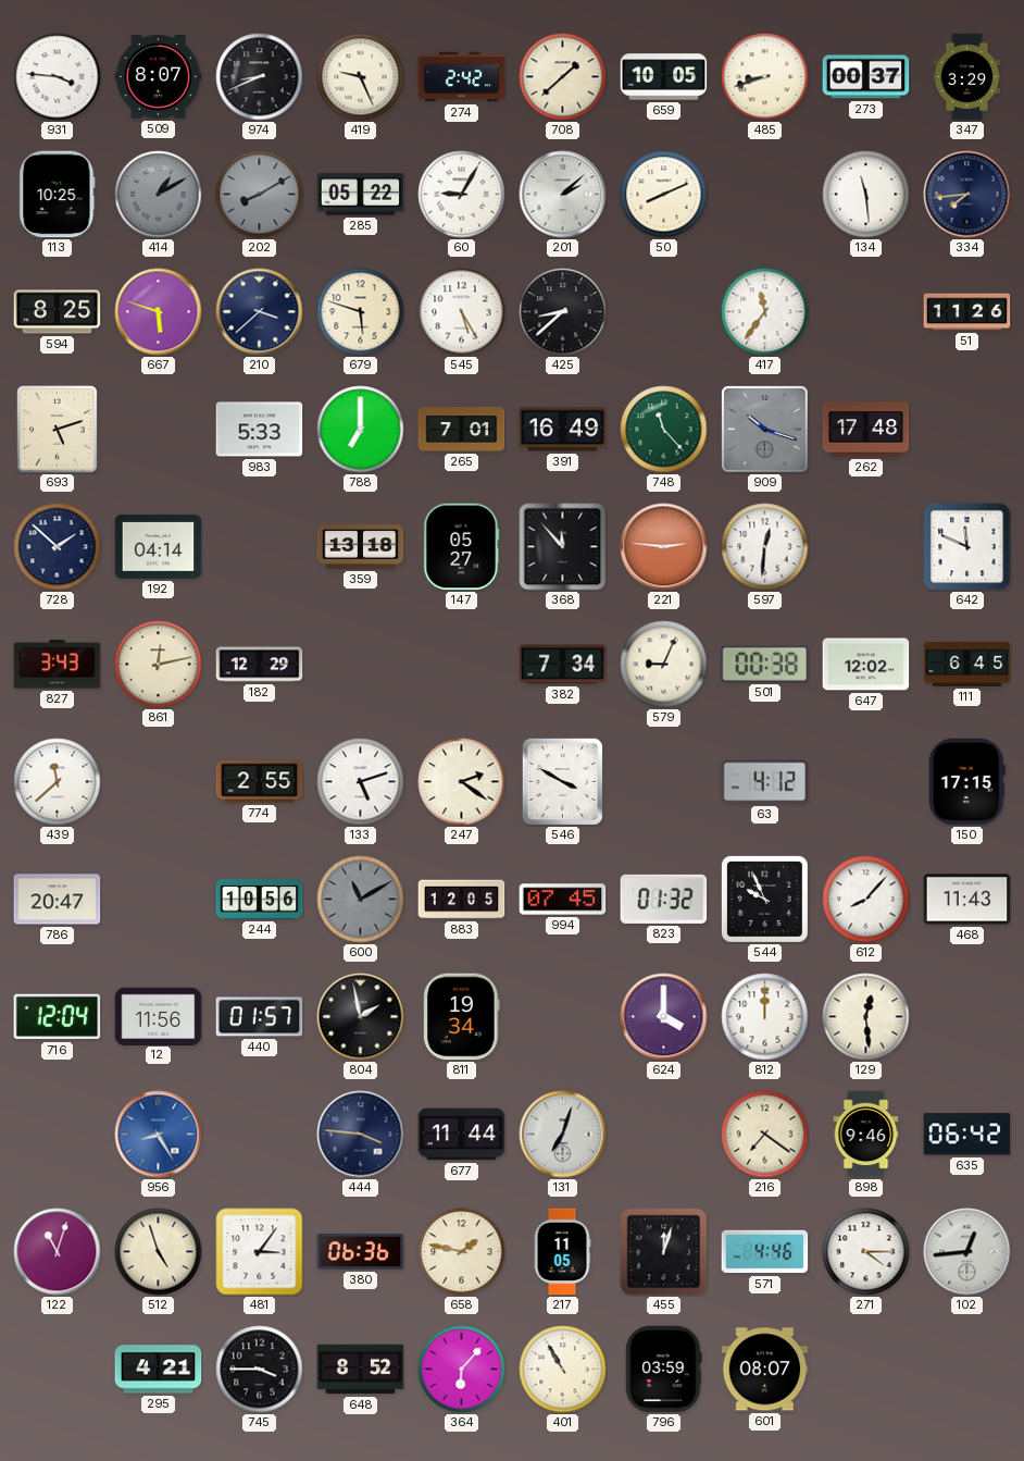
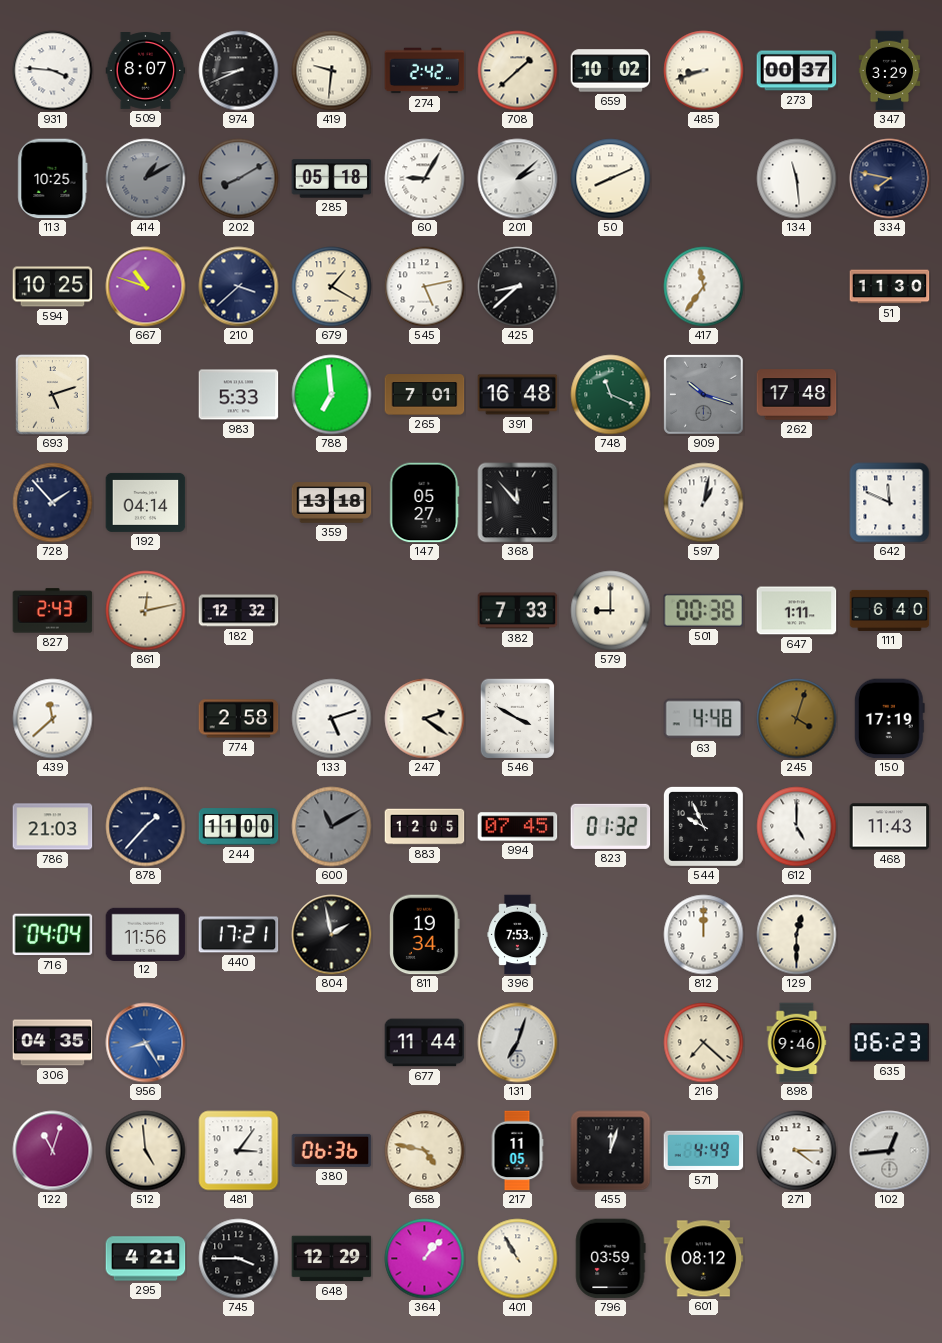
419: 9:26 -> 9:31
659: 10:05 -> 10:02
285: 05:22 -> 05:18
334: 7:44 -> 7:47
594: 8:25 -> 10:25
667: 5:48 -> 10:48
679: 5:48 -> 1:20
545: 5:25 -> 5:13
51: 11:26 -> 11:30
788: 7:00 -> 6:59
391: 16:49 -> 16:48
748: 11:23 -> 11:19
728: 1:52 -> 1:53
221: 2:46 -> none
597: 12:31 -> 1:02
827: 3:43 -> 2:43
182: 12:29 -> 12:32
382: 7:34 -> 7:33
579: 9:04 -> 9:00
647: 12:02 -> 1:11
111: 6:45 -> 6:40
774: 2:55 -> 2:58
63: 4:12 -> 4:48
245: none -> 4:03
150: 17:15 -> 17:19
786: 20:47 -> 21:03
878: none -> 1:37
244: 10:56 -> 11:00
612: 8:07 -> 5:00
716: 12:04 -> 04:04
440: 01:57 -> 17:21
396: none -> 7:53
624: 4:00 -> none
129: 12:29 -> 12:30
306: none -> 04:35
444: 3:46 -> none
216: 7:21 -> 7:22
635: 06:42 -> 06:23
512: 4:57 -> 4:59
658: 1:47 -> 4:47
571: 4:46 -> 4:49
648: 8:52 -> 12:29
364: 6:07 -> 1:07
601: 08:07 -> 08:12
